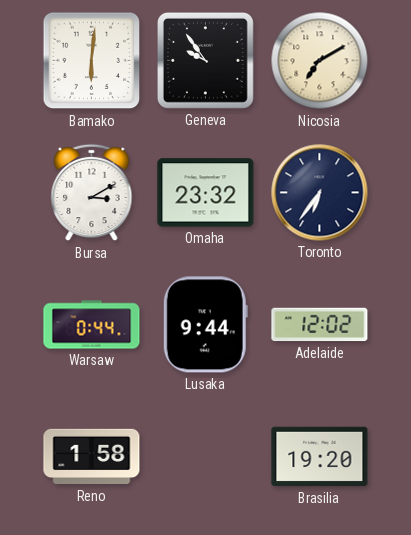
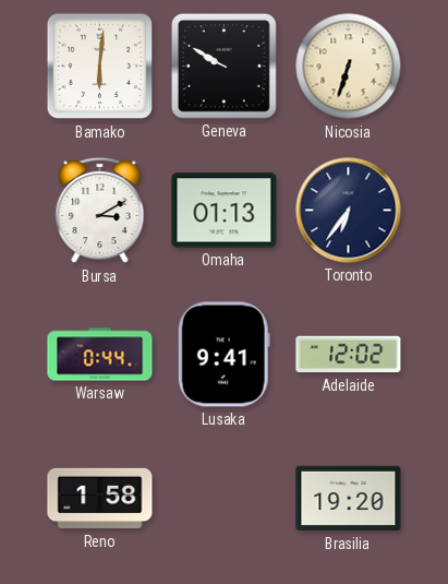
Geneva: 9:54 -> 9:50
Nicosia: 7:10 -> 6:33
Omaha: 23:32 -> 01:13
Lusaka: 9:44 -> 9:41
